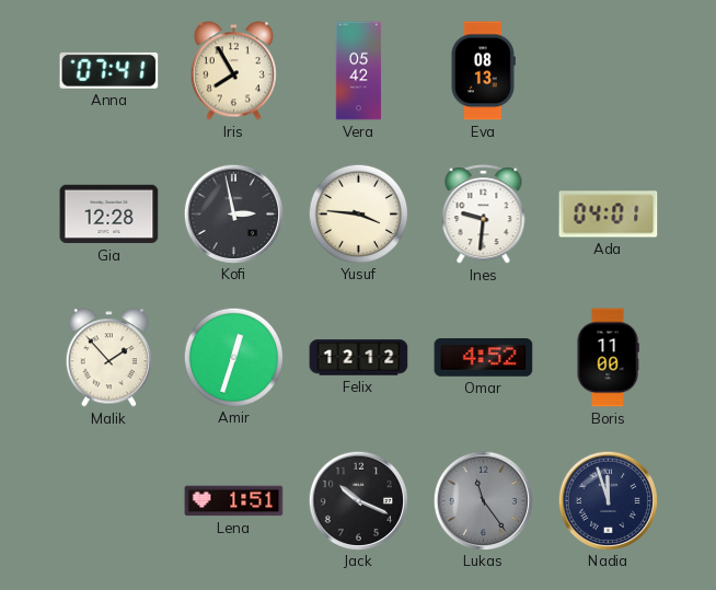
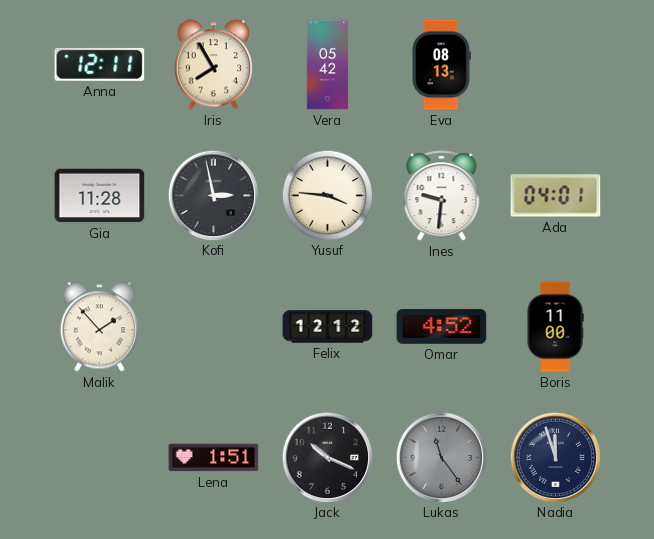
Anna: 07:41 -> 12:11
Gia: 12:28 -> 11:28
Amir: 12:33 -> none
